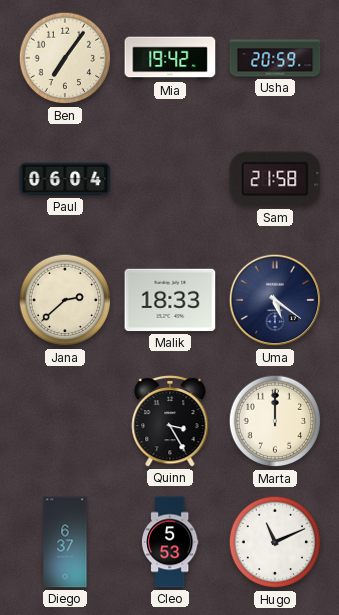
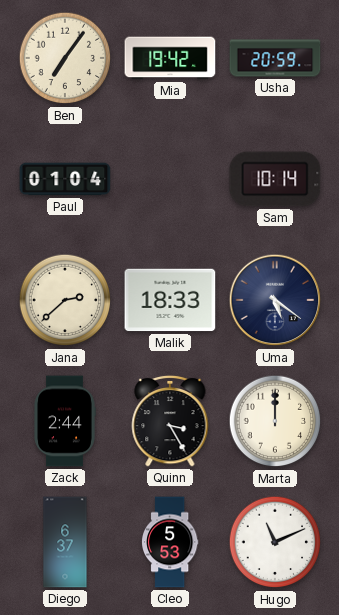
Paul: 06:04 -> 01:04
Sam: 21:58 -> 10:14
Zack: none -> 2:44
